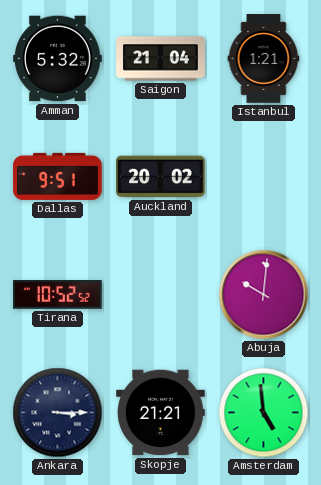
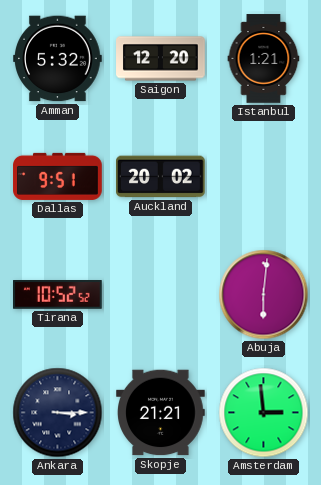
Saigon: 21:04 -> 12:20
Abuja: 10:01 -> 6:01
Amsterdam: 4:59 -> 2:59
